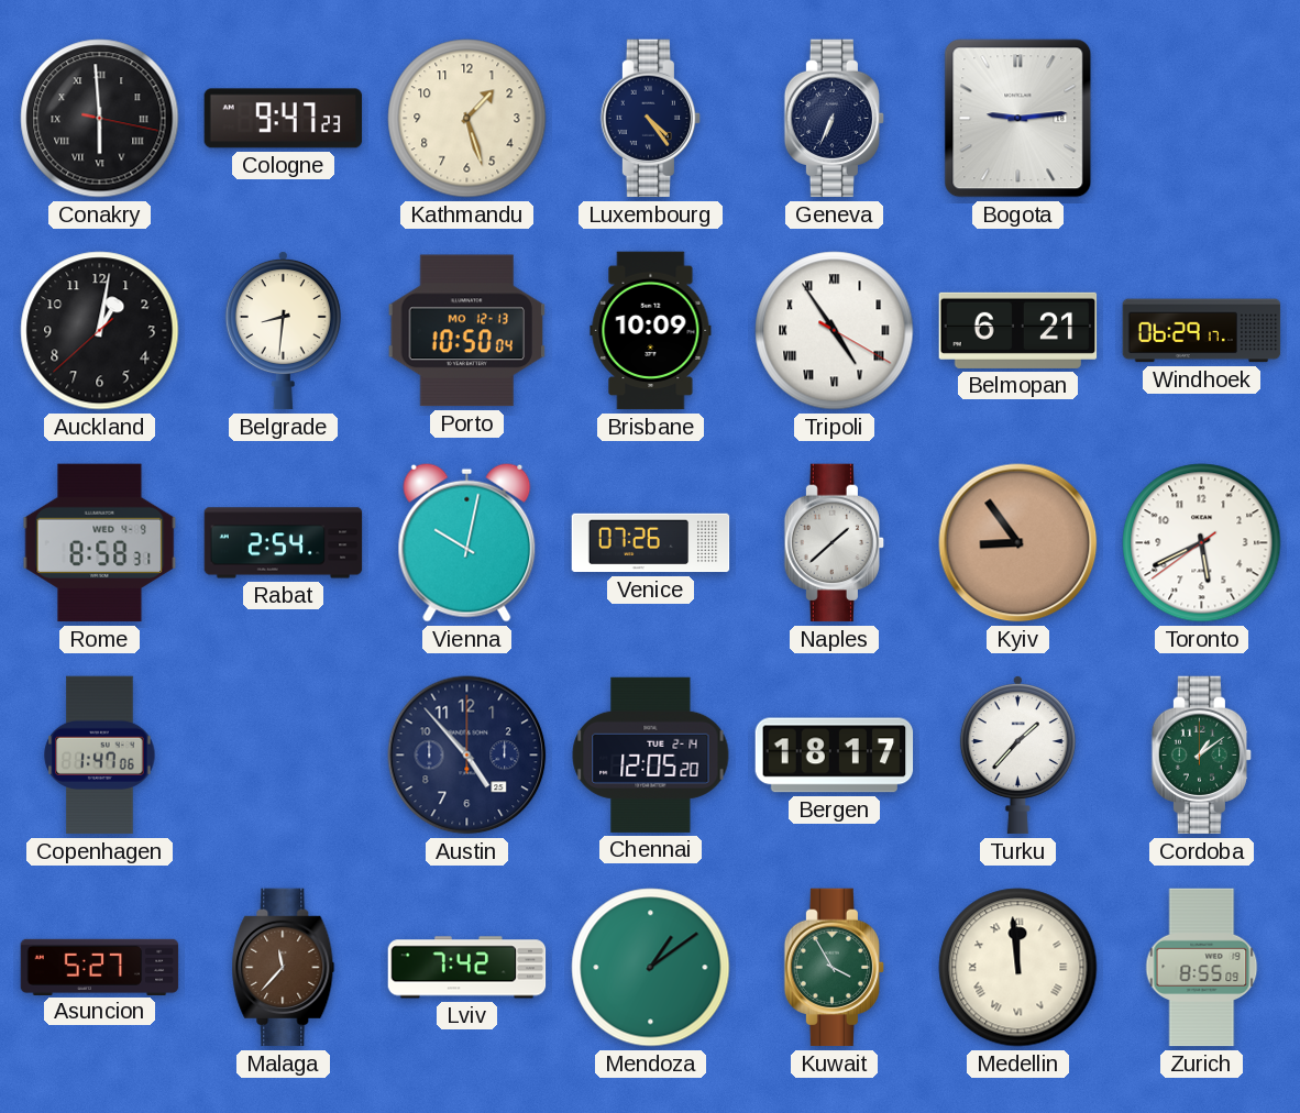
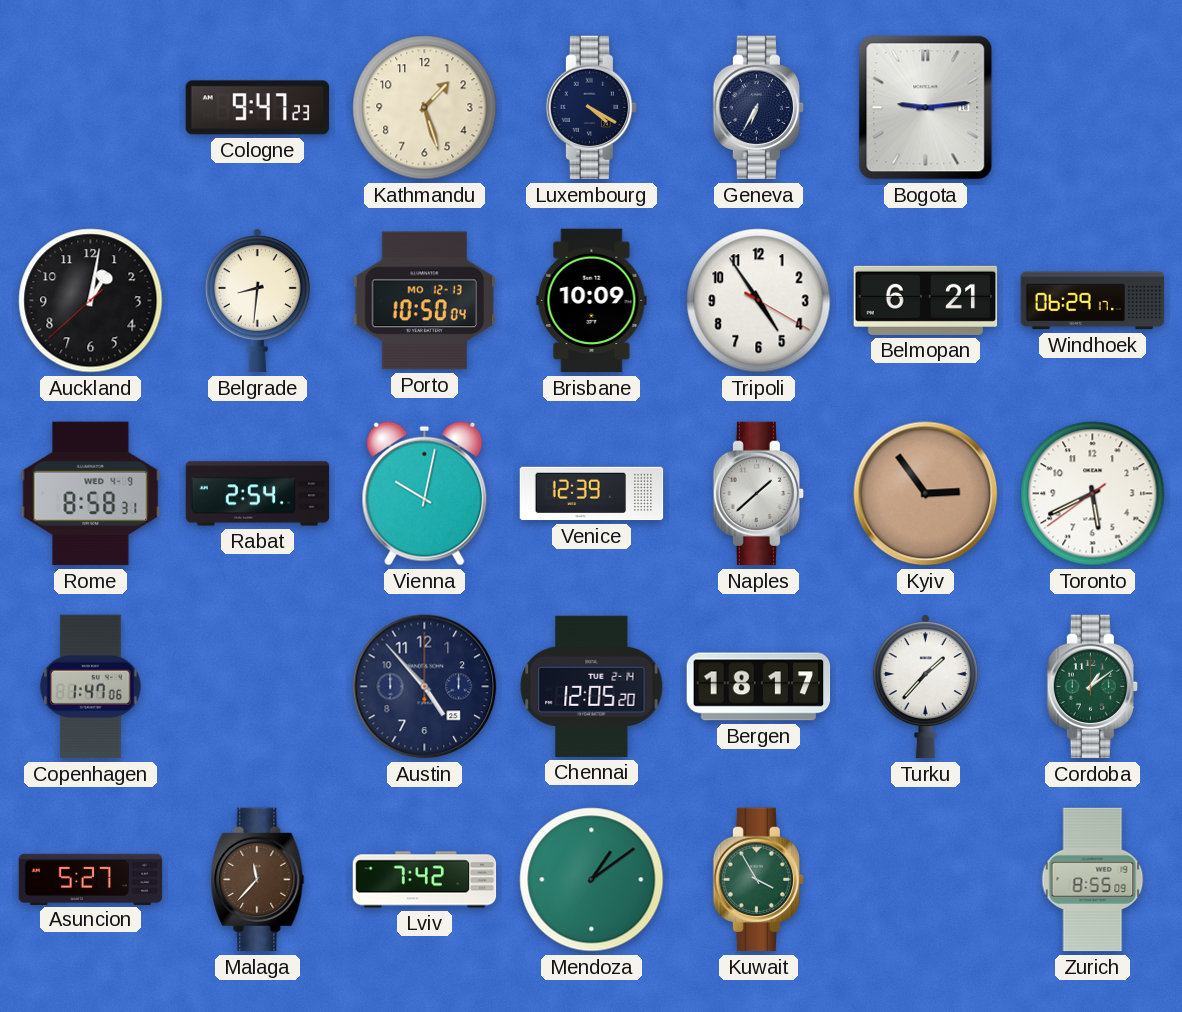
Conakry: 5:59 -> none
Luxembourg: 4:24 -> 4:20
Geneva: 6:34 -> 6:35
Tripoli numerals: Roman -> Arabic
Venice: 07:26 -> 12:39
Kyiv: 8:54 -> 2:54
Medellin: 11:59 -> none
